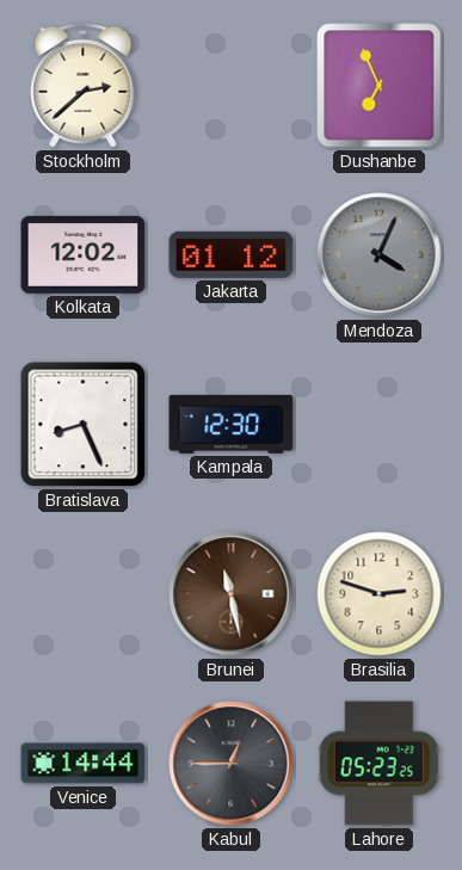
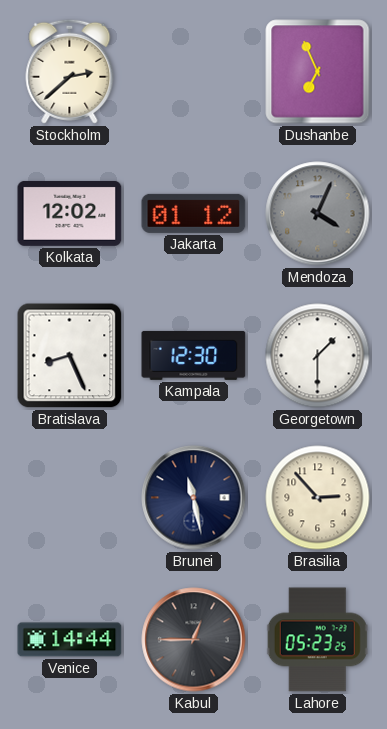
Georgetown: none -> 1:30
Brunei dial: brown -> navy
Brasilia: 2:48 -> 2:53
